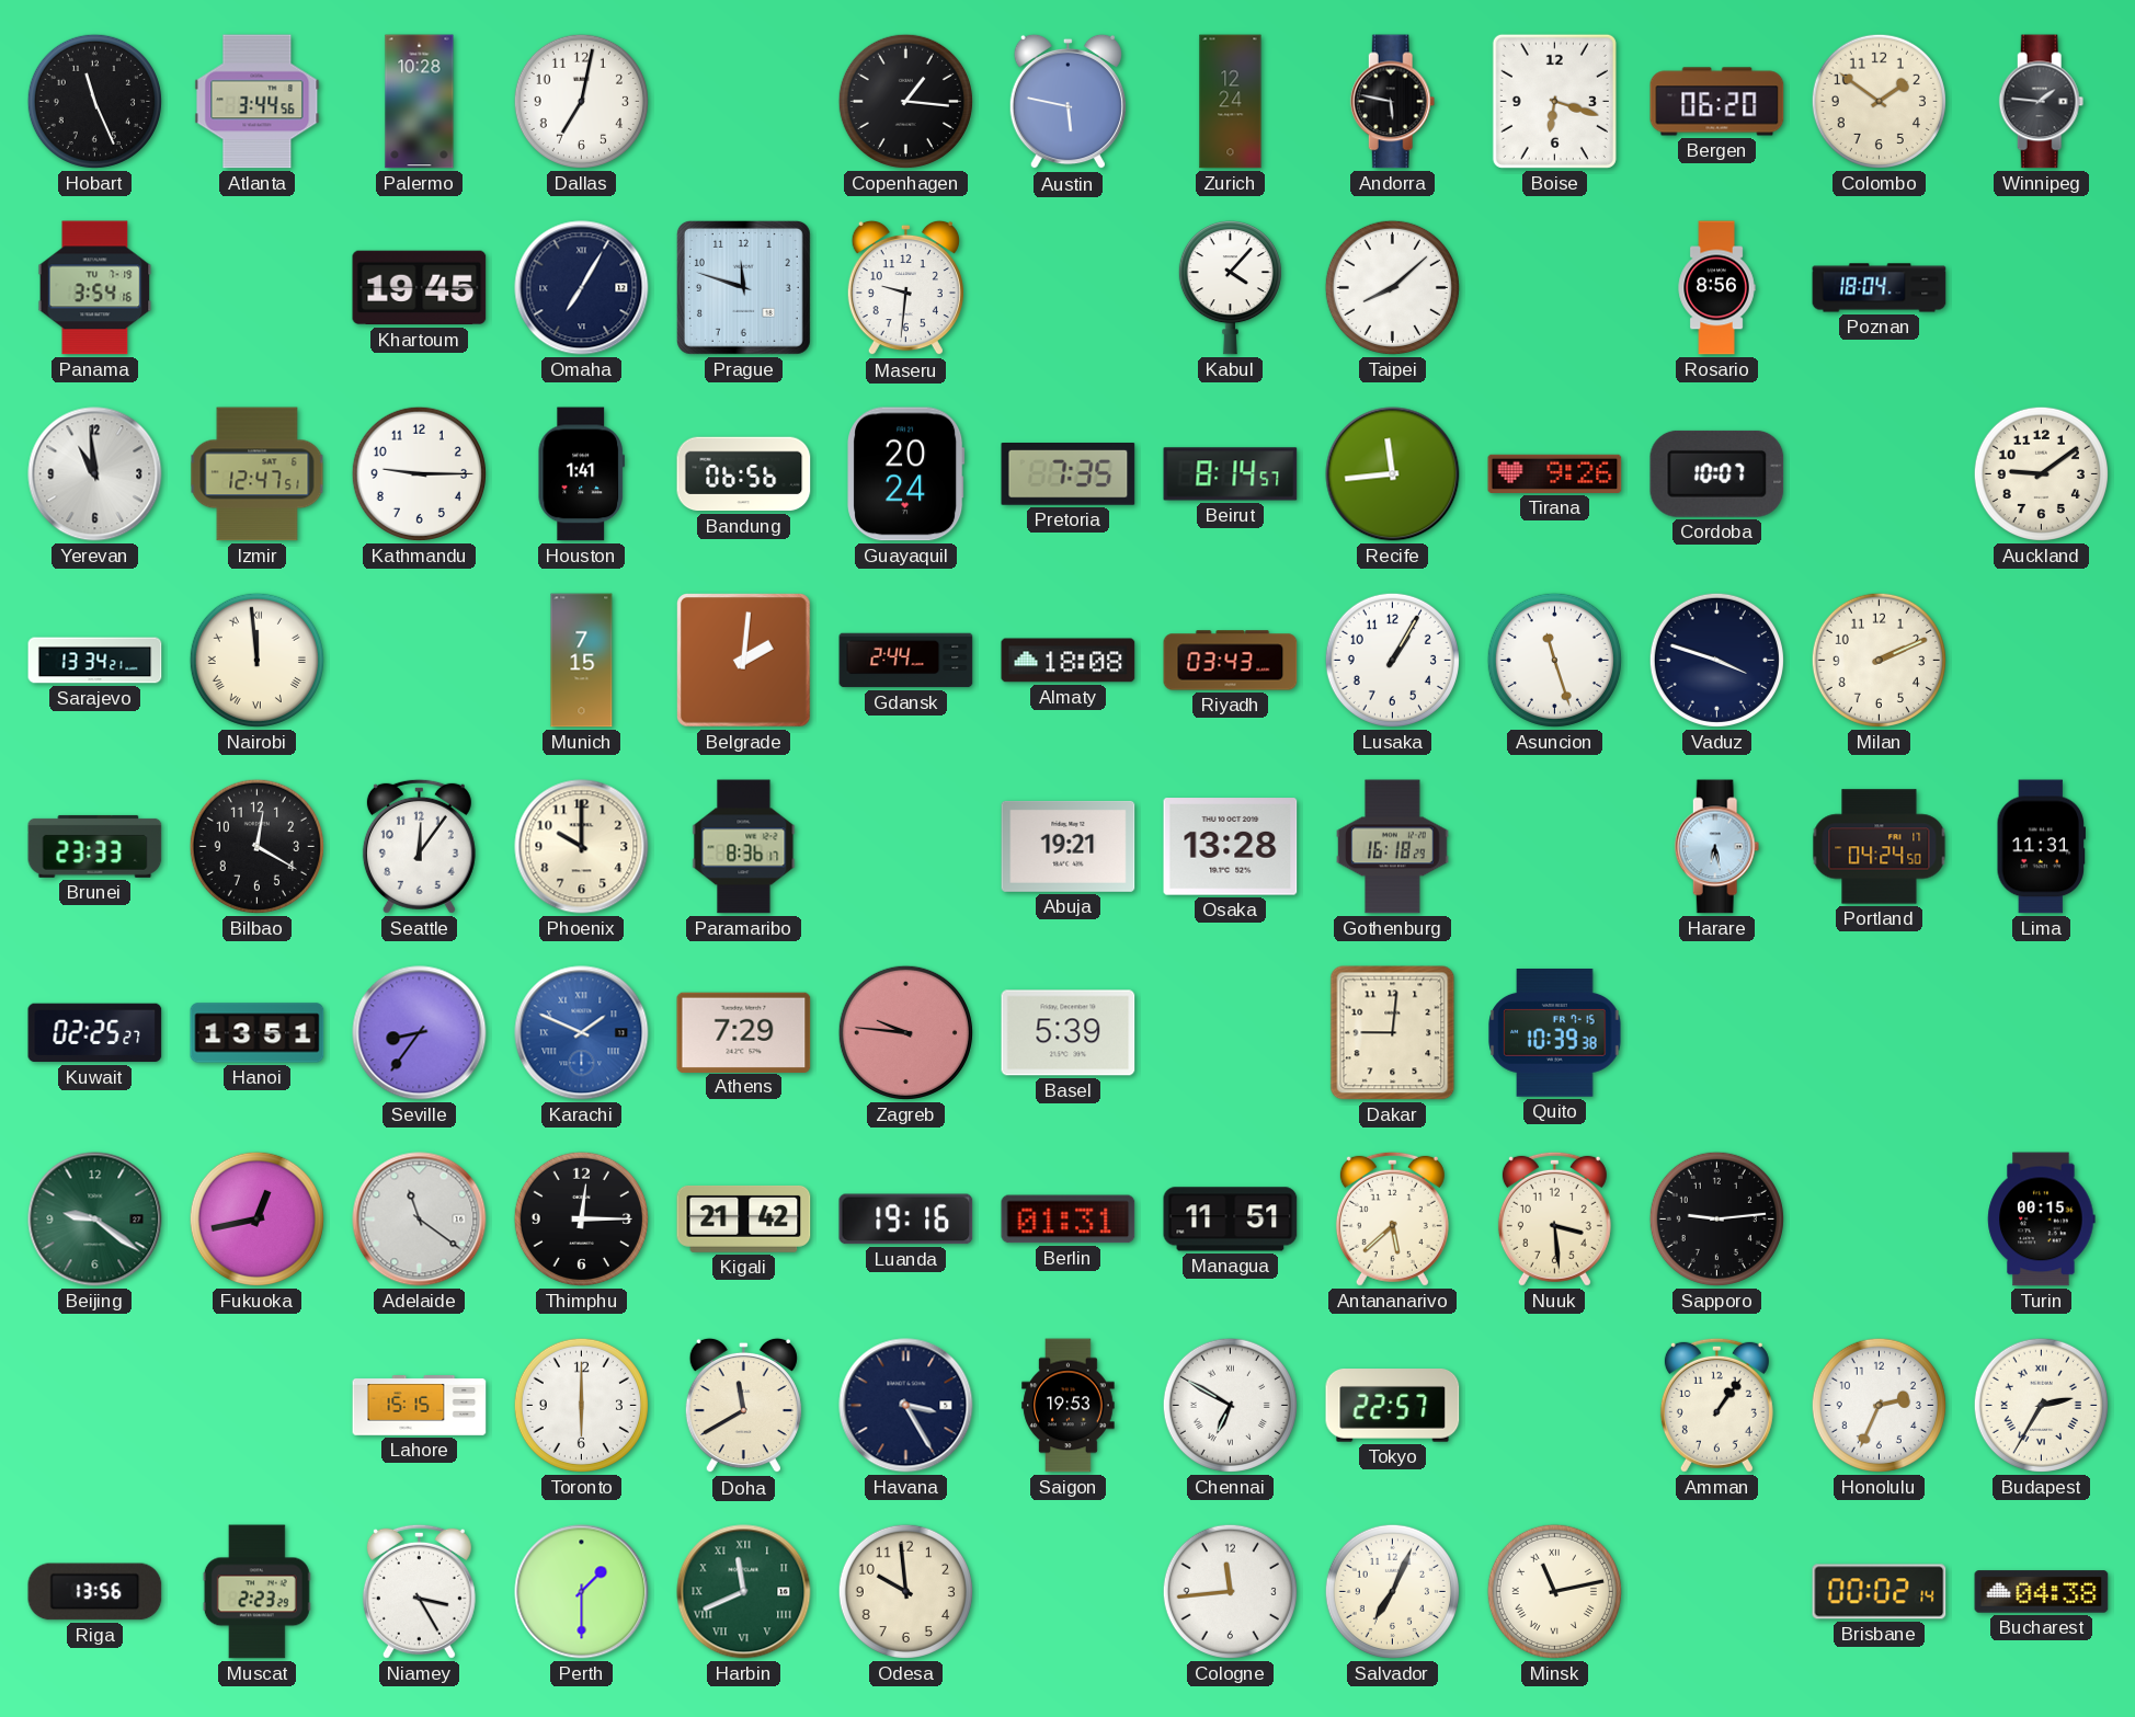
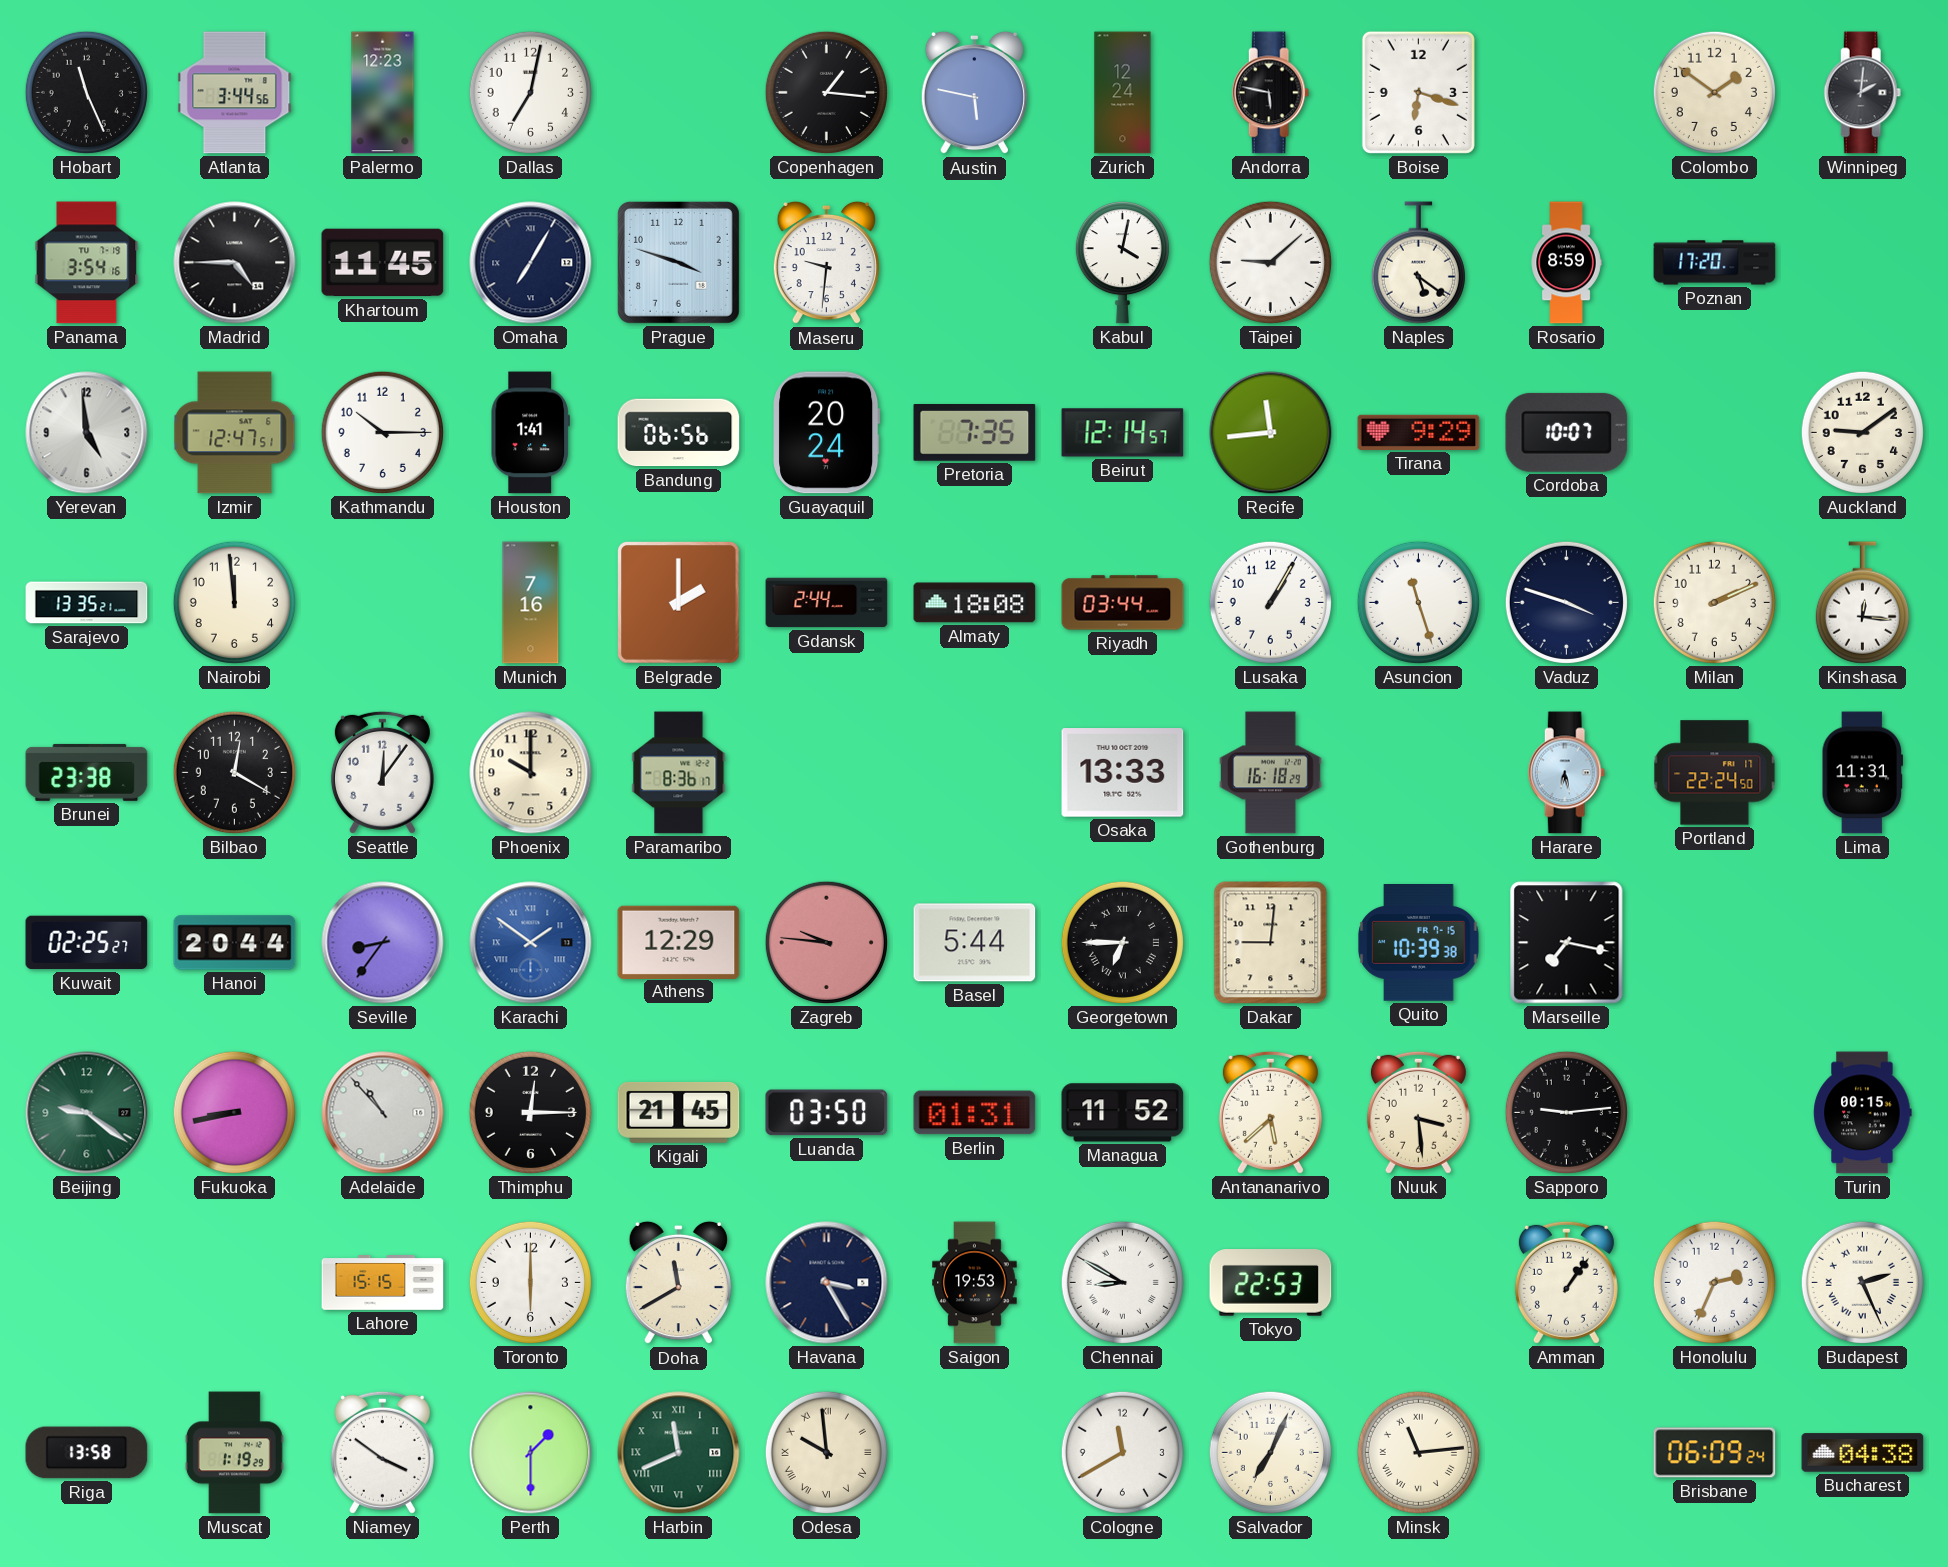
Palermo: 10:28 -> 12:23
Bergen: 06:20 -> none
Winnipeg: 1:46 -> 2:01
Madrid: none -> 4:45
Khartoum: 19:45 -> 11:45
Prague: 11:48 -> 3:48
Kabul: 4:07 -> 4:02
Taipei: 8:08 -> 9:08
Naples: none -> 5:21
Rosario: 8:56 -> 8:59
Poznan: 18:04 -> 17:20
Yerevan: 10:59 -> 4:59
Kathmandu: 9:15 -> 10:15
Beirut: 8:14 -> 12:14
Tirana: 9:26 -> 9:29
Sarajevo: 13:34 -> 13:35
Nairobi numerals: Roman -> Arabic
Munich: 7:15 -> 7:16
Belgrade: 2:01 -> 2:00
Riyadh: 03:43 -> 03:44
Kinshasa: none -> 12:16
Brunei: 23:33 -> 23:38
Abuja: 19:21 -> none
Osaka: 13:28 -> 13:33
Portland: 04:24 -> 22:24
Hanoi: 13:51 -> 20:44
Karachi: 1:49 -> 1:51
Athens: 7:29 -> 12:29
Basel: 5:39 -> 5:44
Georgetown: none -> 6:45
Marseille: none -> 7:17
Fukuoka: 12:43 -> 8:43
Adelaide: 11:21 -> 10:53
Kigali: 21:42 -> 21:45
Luanda: 19:16 -> 03:50
Managua: 11:51 -> 11:52
Chennai: 6:50 -> 8:50
Tokyo: 22:57 -> 22:53
Budapest: 2:35 -> 2:26
Riga: 13:56 -> 13:58
Muscat: 2:23 -> 1:19
Niamey: 3:25 -> 3:51
Odesa numerals: Arabic -> Roman
Cologne: 11:44 -> 11:40
Minsk: 11:13 -> 11:14
Brisbane: 00:02 -> 06:09
